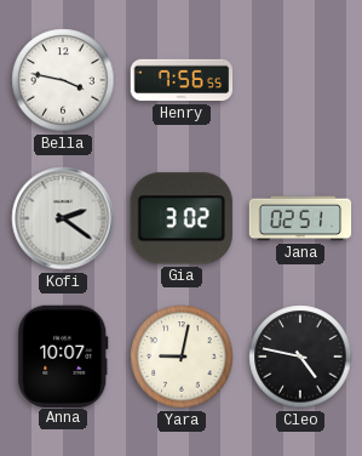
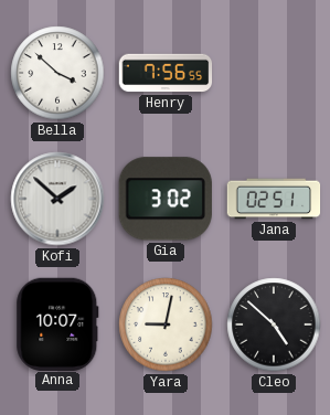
Bella: 3:47 -> 3:52
Kofi: 2:21 -> 1:52
Cleo: 4:47 -> 4:52
